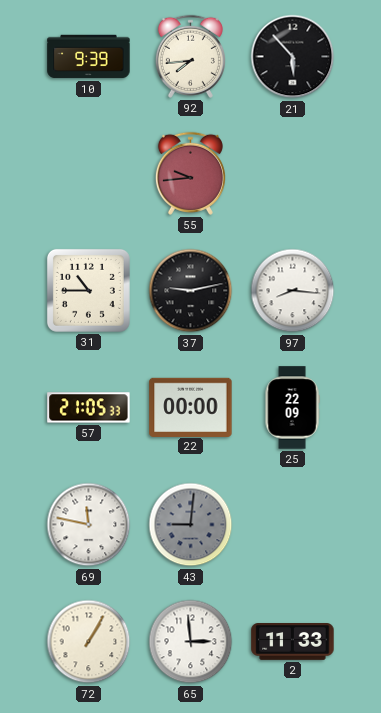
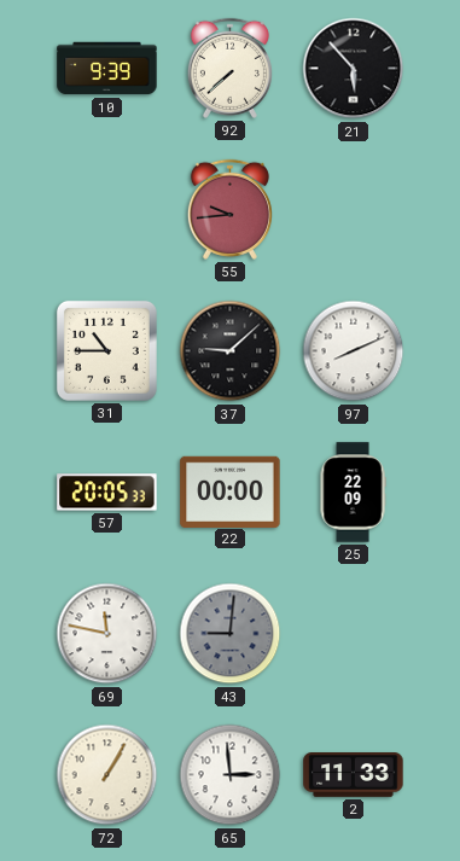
92: 7:44 -> 7:38
37: 9:13 -> 9:08
97: 8:16 -> 8:11
57: 21:05 -> 20:05
